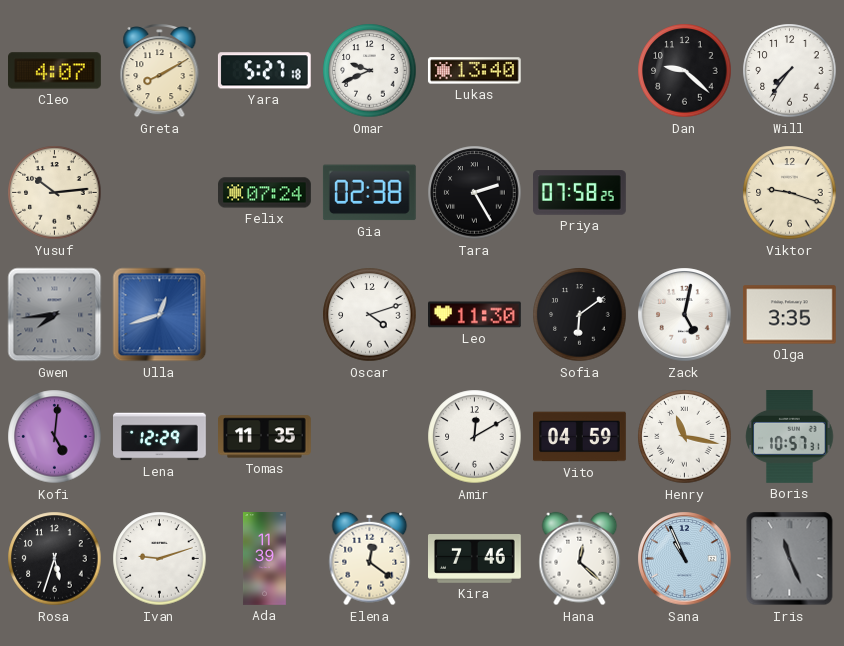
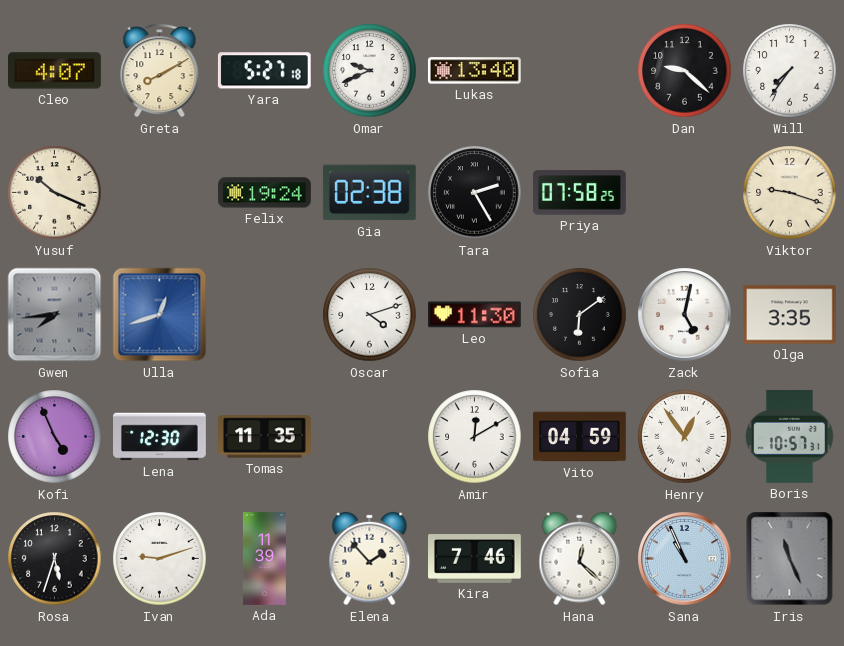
Yusuf: 10:14 -> 10:19
Felix: 07:24 -> 19:24
Kofi: 5:01 -> 4:56
Lena: 12:29 -> 12:30
Henry: 11:17 -> 12:54
Elena: 12:21 -> 1:53
